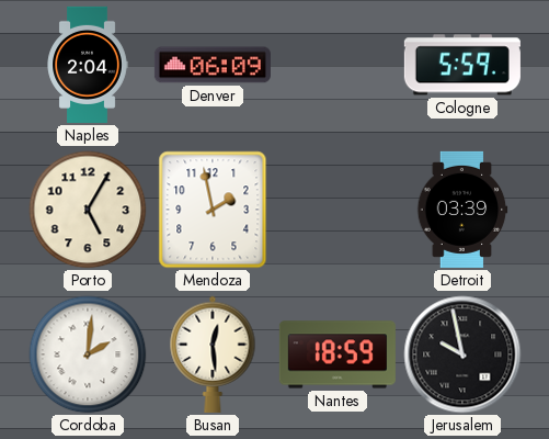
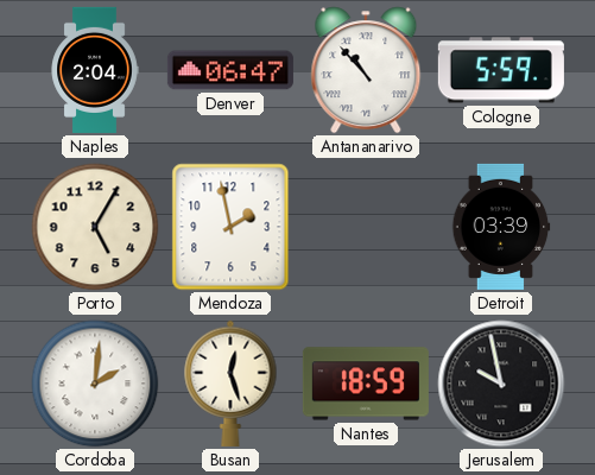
Denver: 06:09 -> 06:47
Antananarivo: none -> 10:53
Busan: 12:29 -> 12:27
